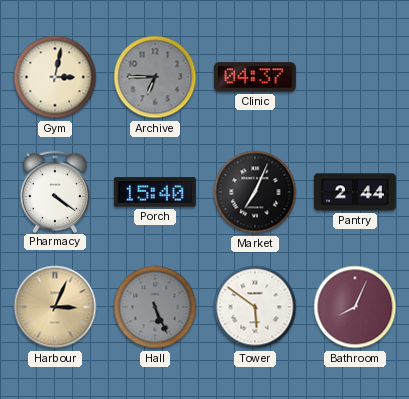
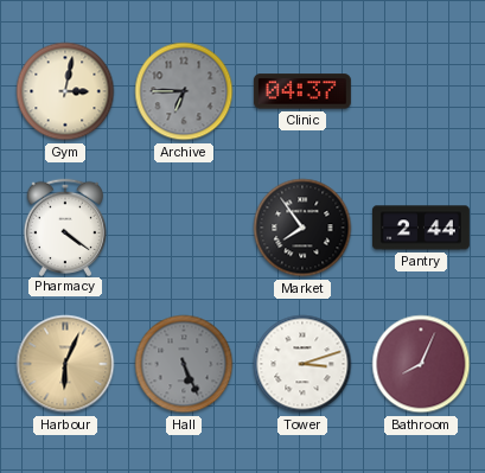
Porch: 15:40 -> none
Market: 7:04 -> 7:54
Harbour: 3:04 -> 6:04
Tower: 5:51 -> 3:12
